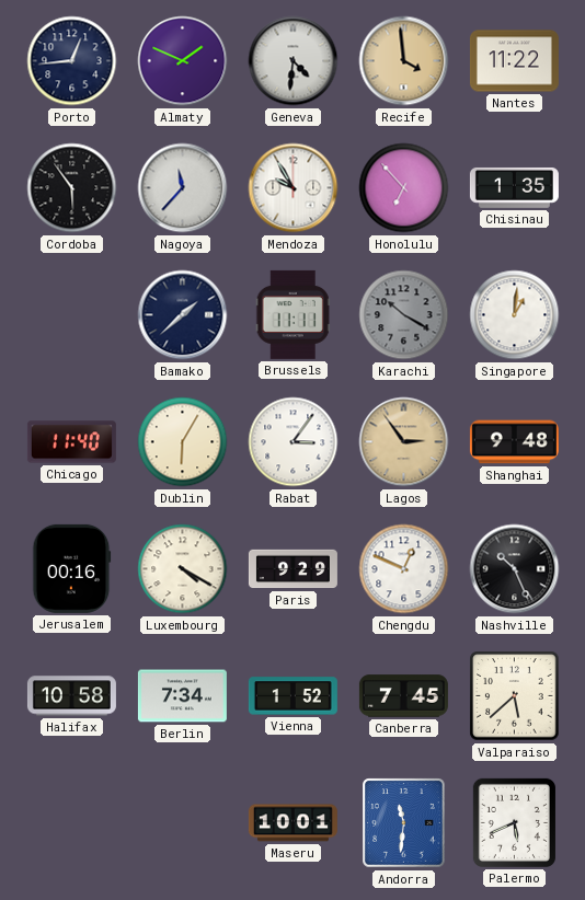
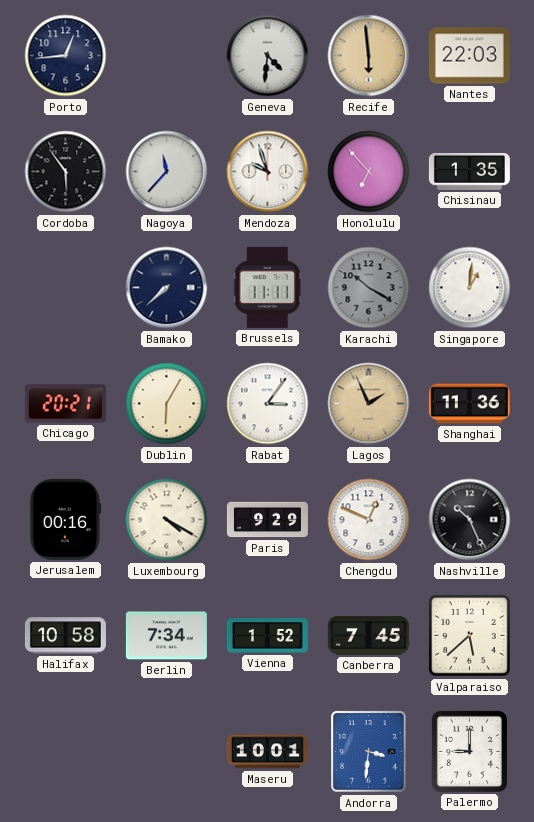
Almaty: 1:49 -> none
Recife: 3:59 -> 5:59
Nantes: 11:22 -> 22:03
Mendoza: 9:55 -> 9:57
Bamako: 1:38 -> 7:38
Chicago: 11:40 -> 20:21
Lagos: 2:54 -> 1:56
Shanghai: 9:48 -> 11:36
Andorra: 11:31 -> 3:31
Palermo: 5:41 -> 9:00
